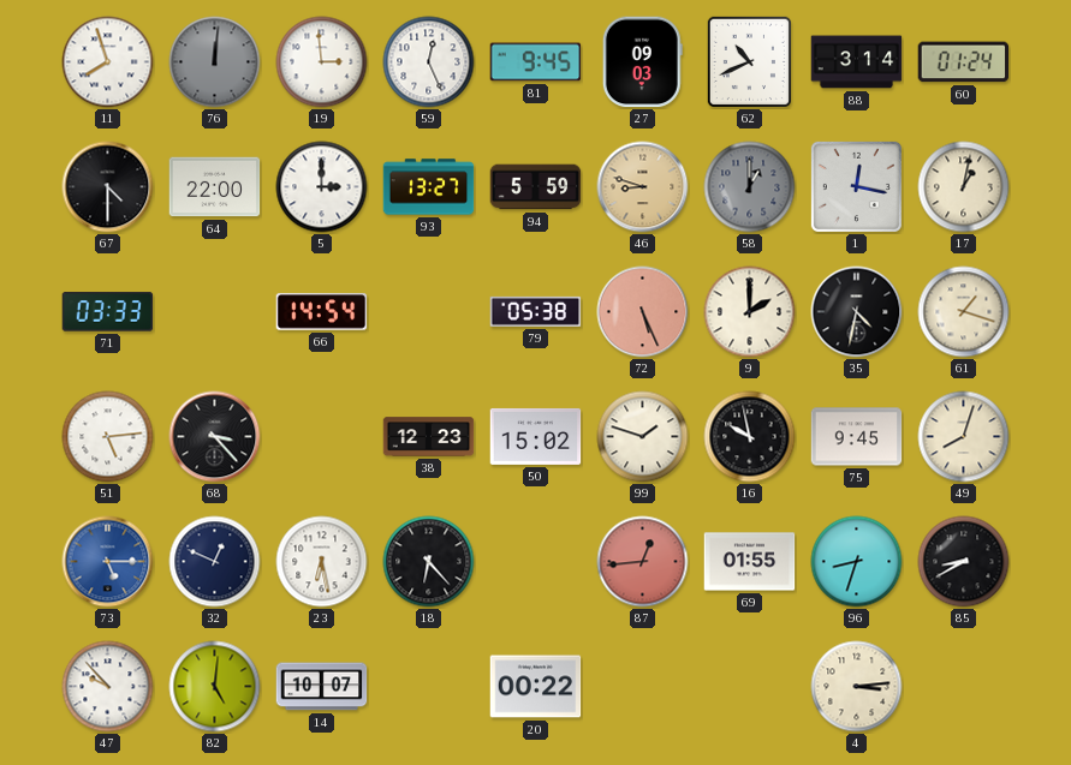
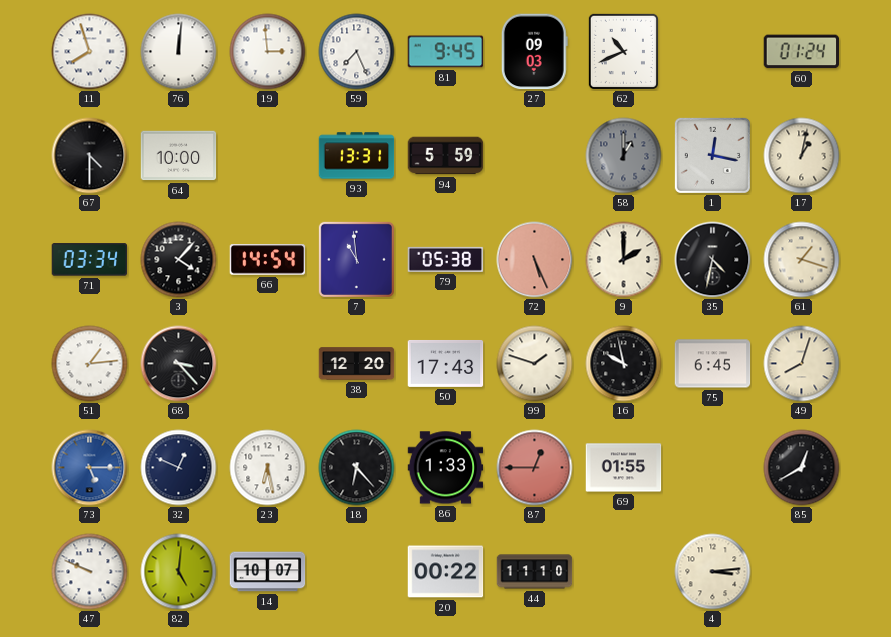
76 dial: grey -> white
59: 12:26 -> 7:26
88: 3:14 -> none
64: 22:00 -> 10:00
5: 3:00 -> none
93: 13:27 -> 13:31
46: 8:48 -> none
71: 03:33 -> 03:34
3: none -> 4:07
7: none -> 10:59
51: 5:14 -> 1:14
38: 12:23 -> 12:20
50: 15:02 -> 17:43
75: 9:45 -> 6:45
86: none -> 1:33
87: 12:44 -> 12:45
96: 8:33 -> none
85: 8:40 -> 12:40
47: 9:53 -> 9:49
44: none -> 11:10
